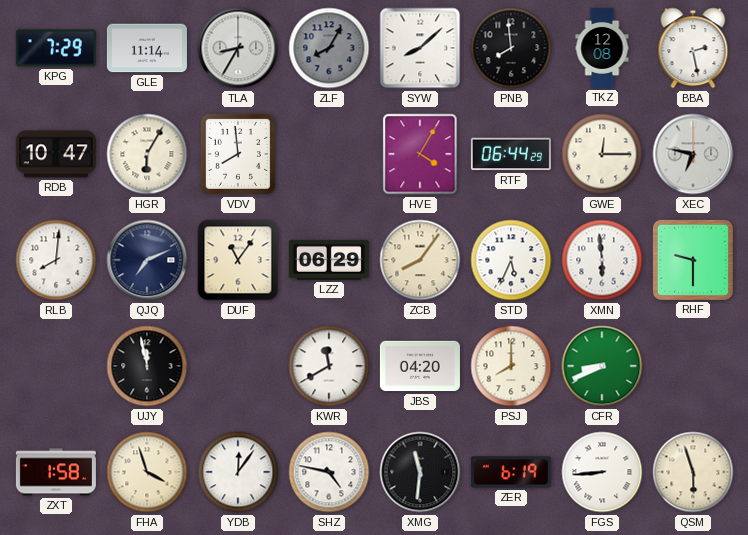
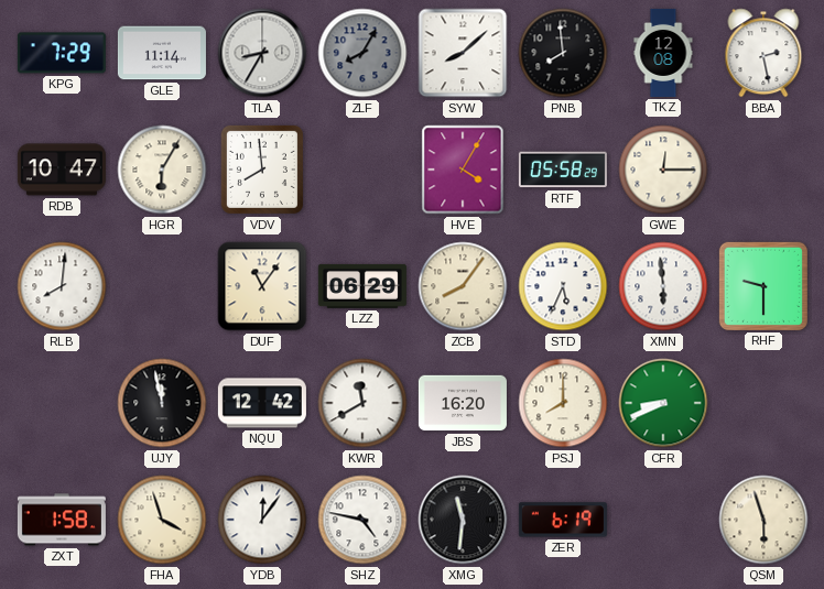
RTF: 06:44 -> 05:58
XEC: 6:47 -> none
QJQ: 7:11 -> none
NQU: none -> 12:42
JBS: 04:20 -> 16:20
FGS: 8:44 -> none
